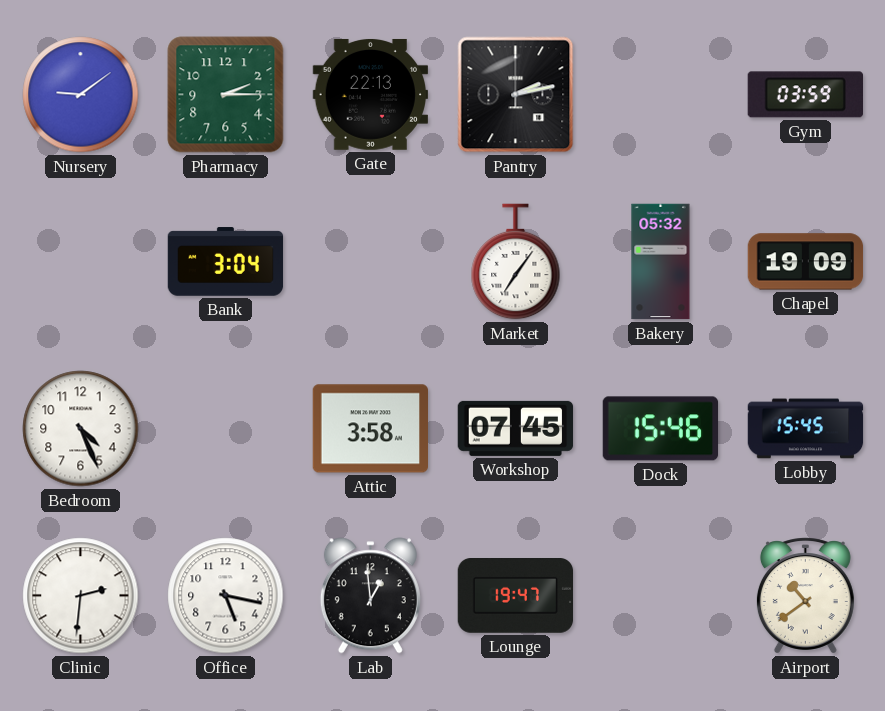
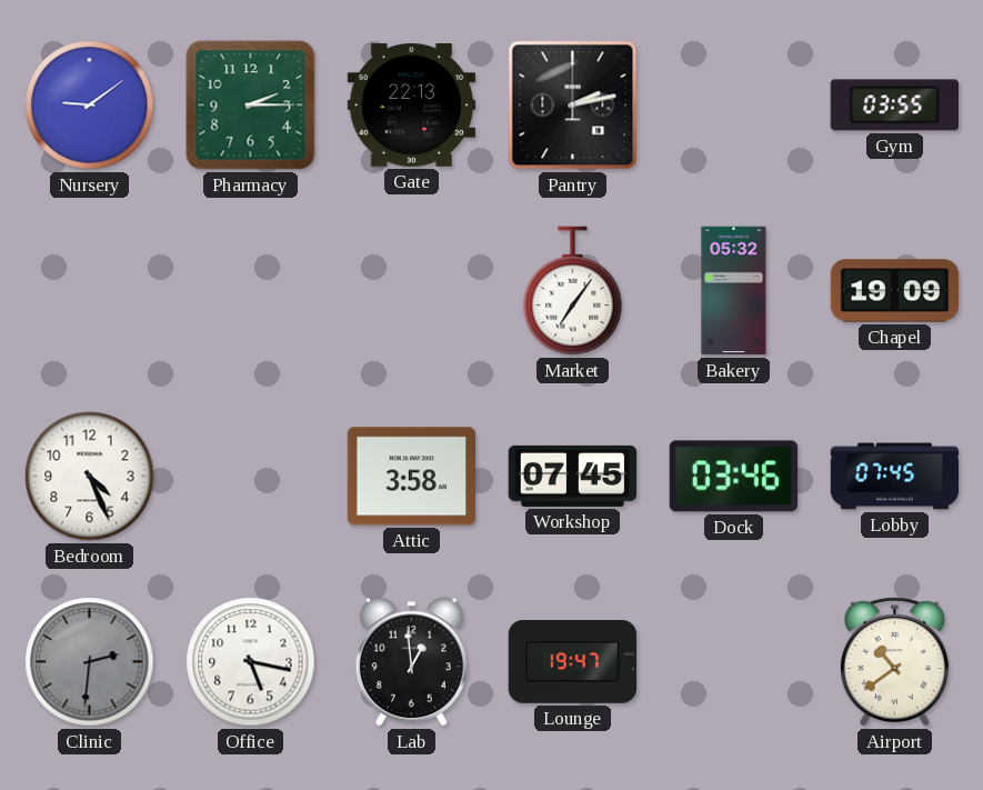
Gym: 03:59 -> 03:55
Bank: 3:04 -> none
Dock: 15:46 -> 03:46
Lobby: 15:45 -> 07:45
Clinic dial: white -> grey
